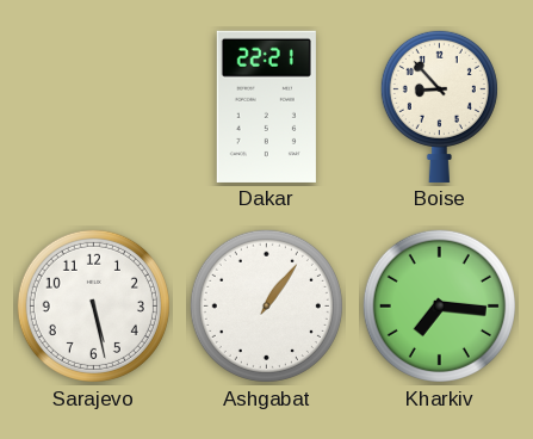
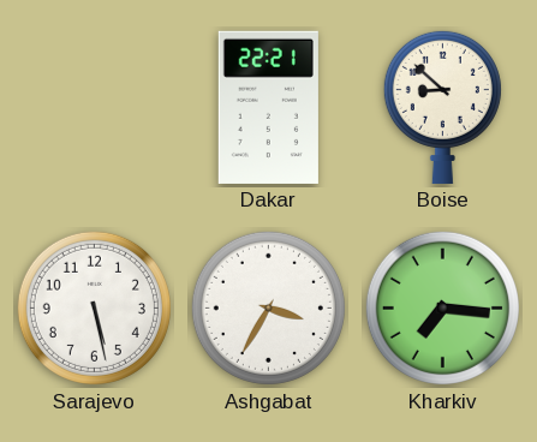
Boise: 8:53 -> 8:52
Ashgabat: 1:06 -> 3:35
